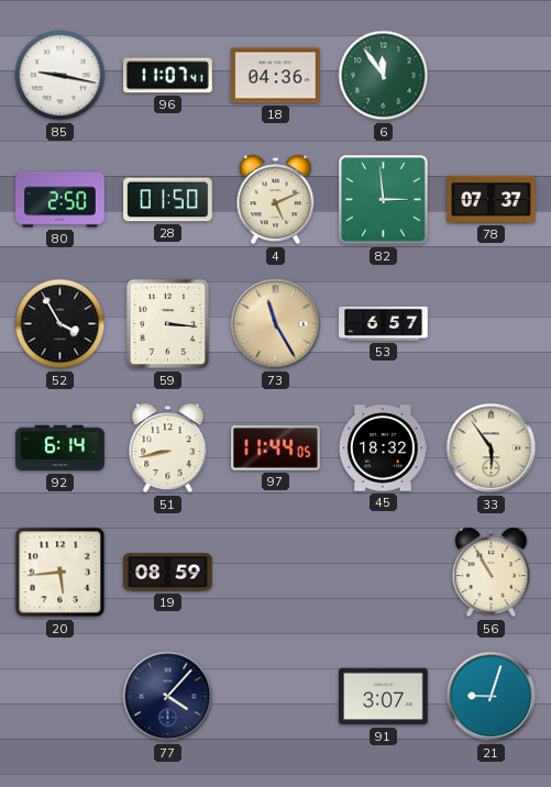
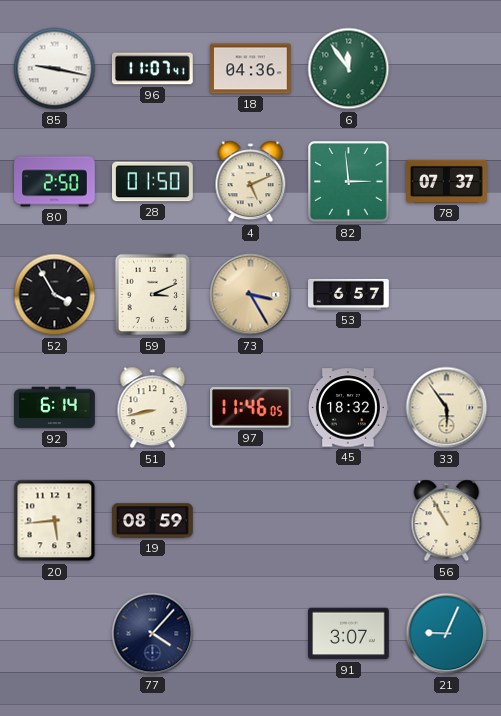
59: 3:16 -> 3:11
73: 11:25 -> 3:25
97: 11:44 -> 11:46
21: 9:03 -> 9:04
